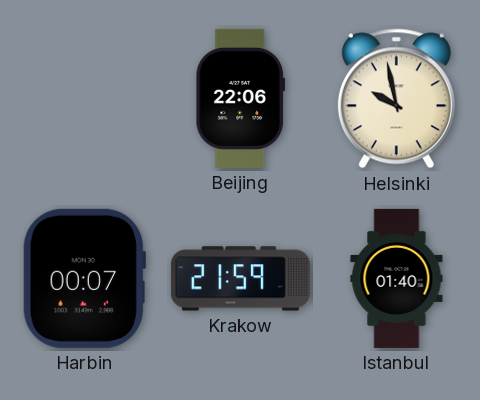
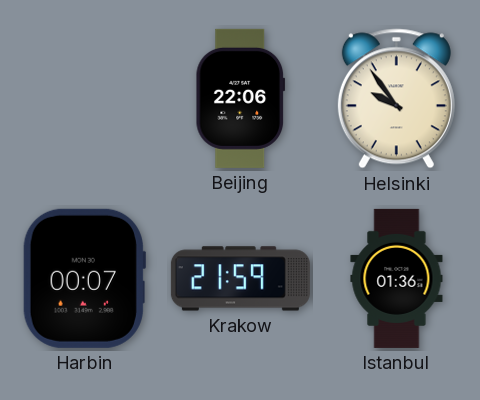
Helsinki: 9:58 -> 9:54
Istanbul: 01:40 -> 01:36
